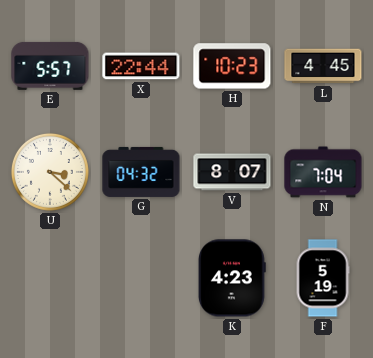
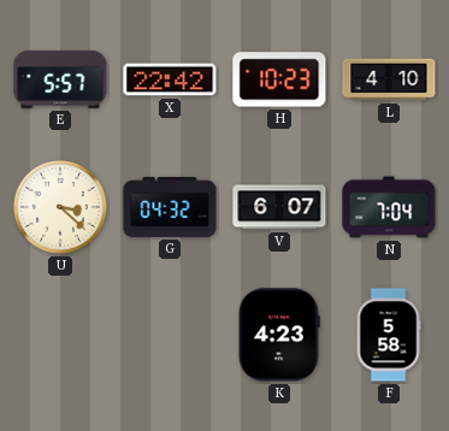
X: 22:44 -> 22:42
L: 4:45 -> 4:10
V: 8:07 -> 6:07
F: 5:19 -> 5:58
